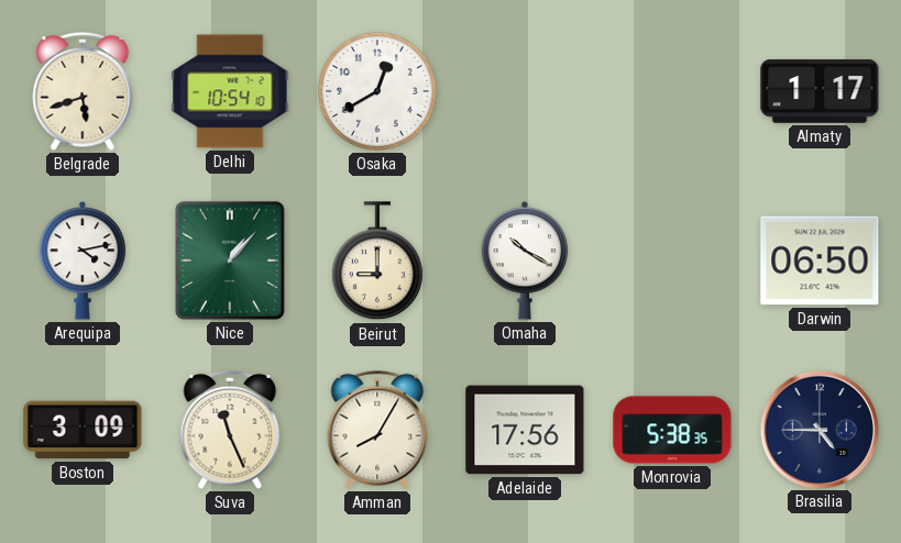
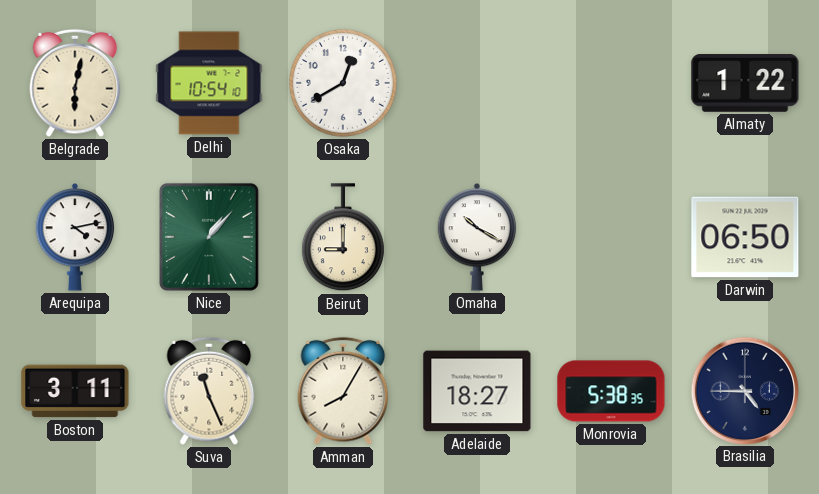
Belgrade: 5:42 -> 6:02
Almaty: 1:17 -> 1:22
Boston: 3:09 -> 3:11
Adelaide: 17:56 -> 18:27
